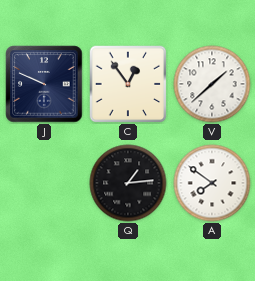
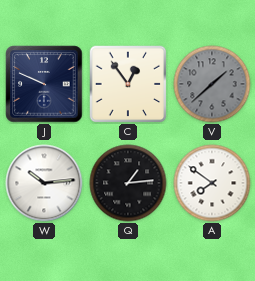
V dial: white -> grey
W: none -> 10:14
